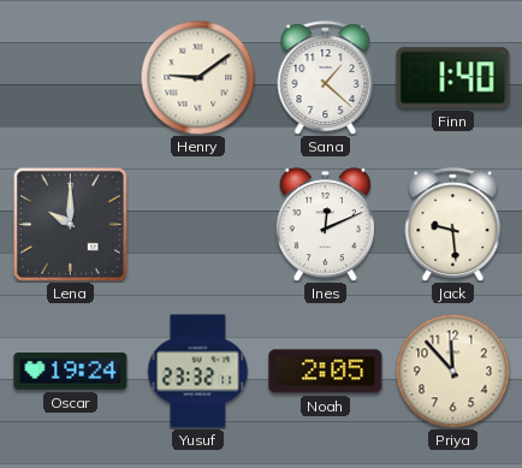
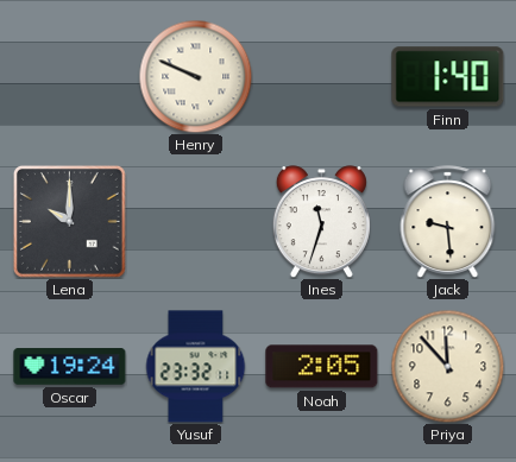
Henry: 9:09 -> 9:49
Sana: 1:22 -> none
Ines: 12:11 -> 11:33
